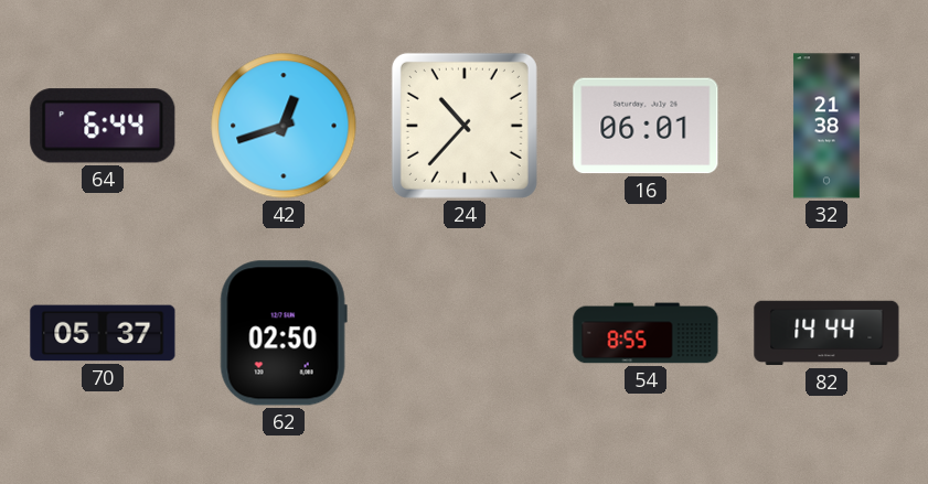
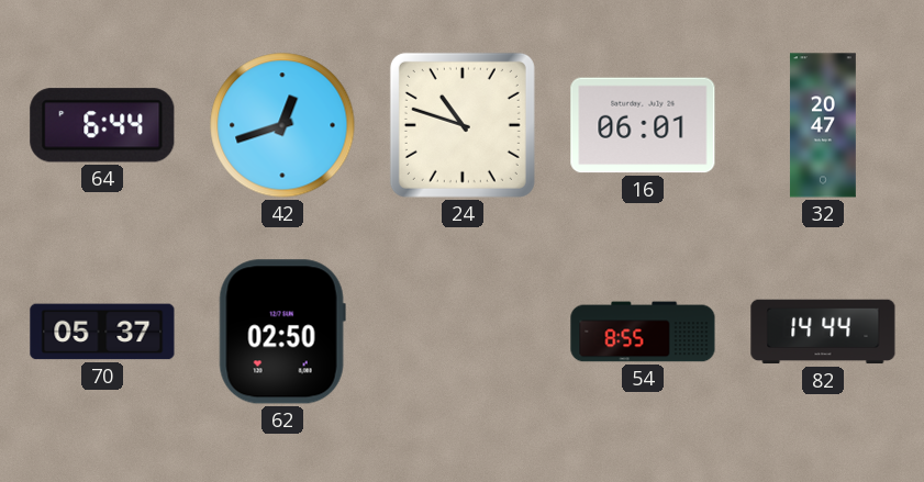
24: 10:37 -> 10:48
32: 21:38 -> 20:47
